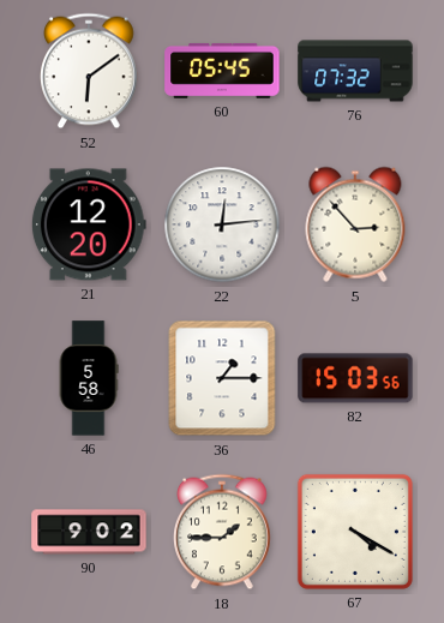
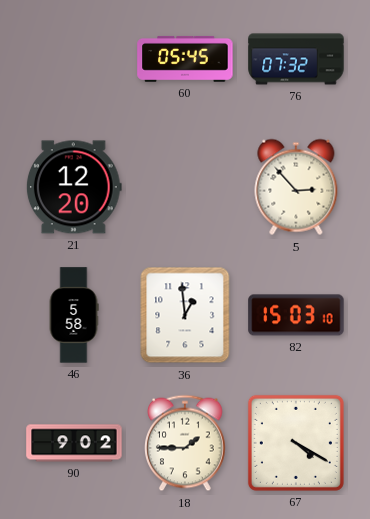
52: 6:09 -> none
22: 12:14 -> none
36: 1:15 -> 12:59
82: 15:03:56 -> 15:03:10
